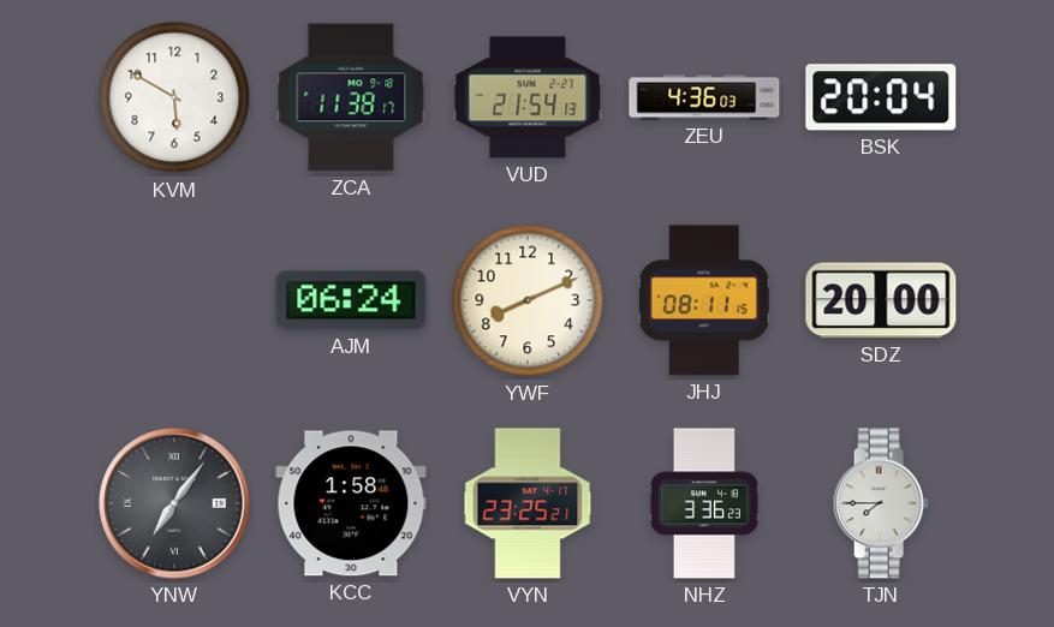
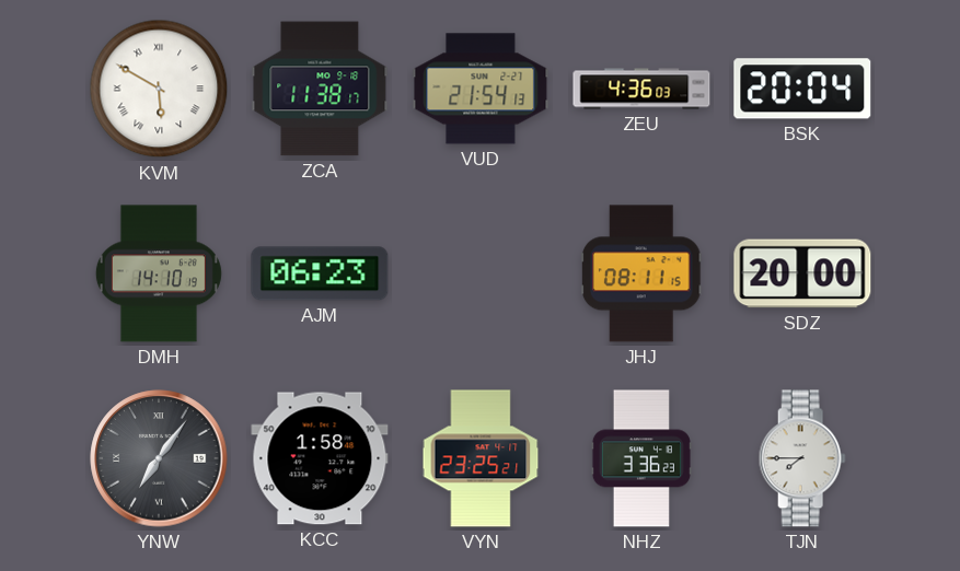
KVM numerals: Arabic -> Roman
DMH: none -> 14:10
AJM: 06:24 -> 06:23
YWF: 8:11 -> none
